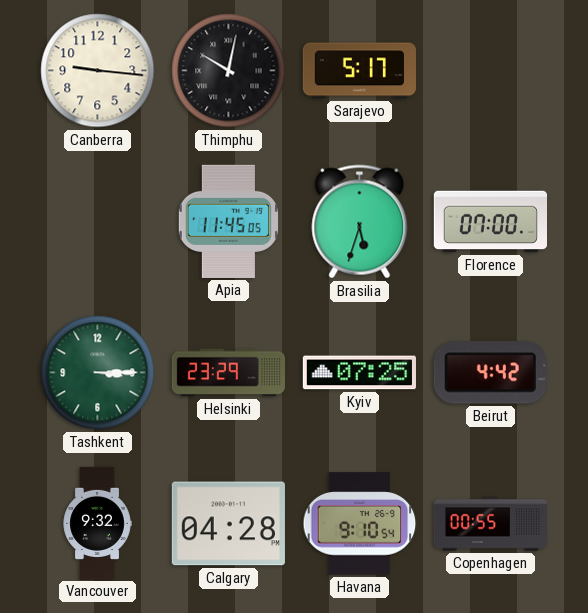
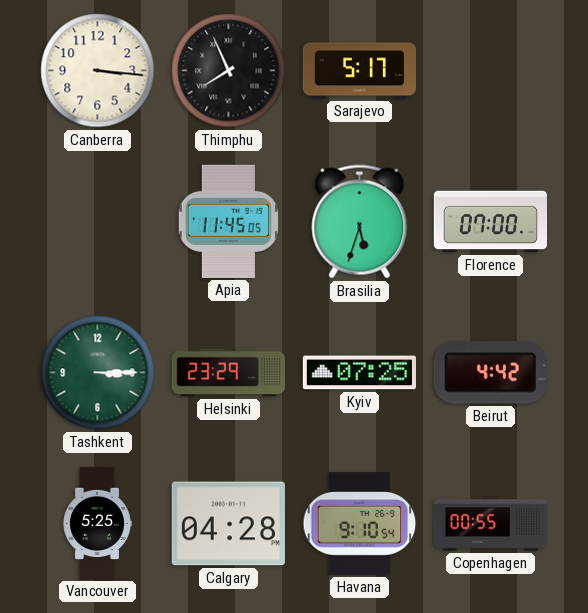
Canberra: 9:16 -> 3:16
Thimphu: 10:02 -> 7:56
Vancouver: 9:32 -> 5:25
